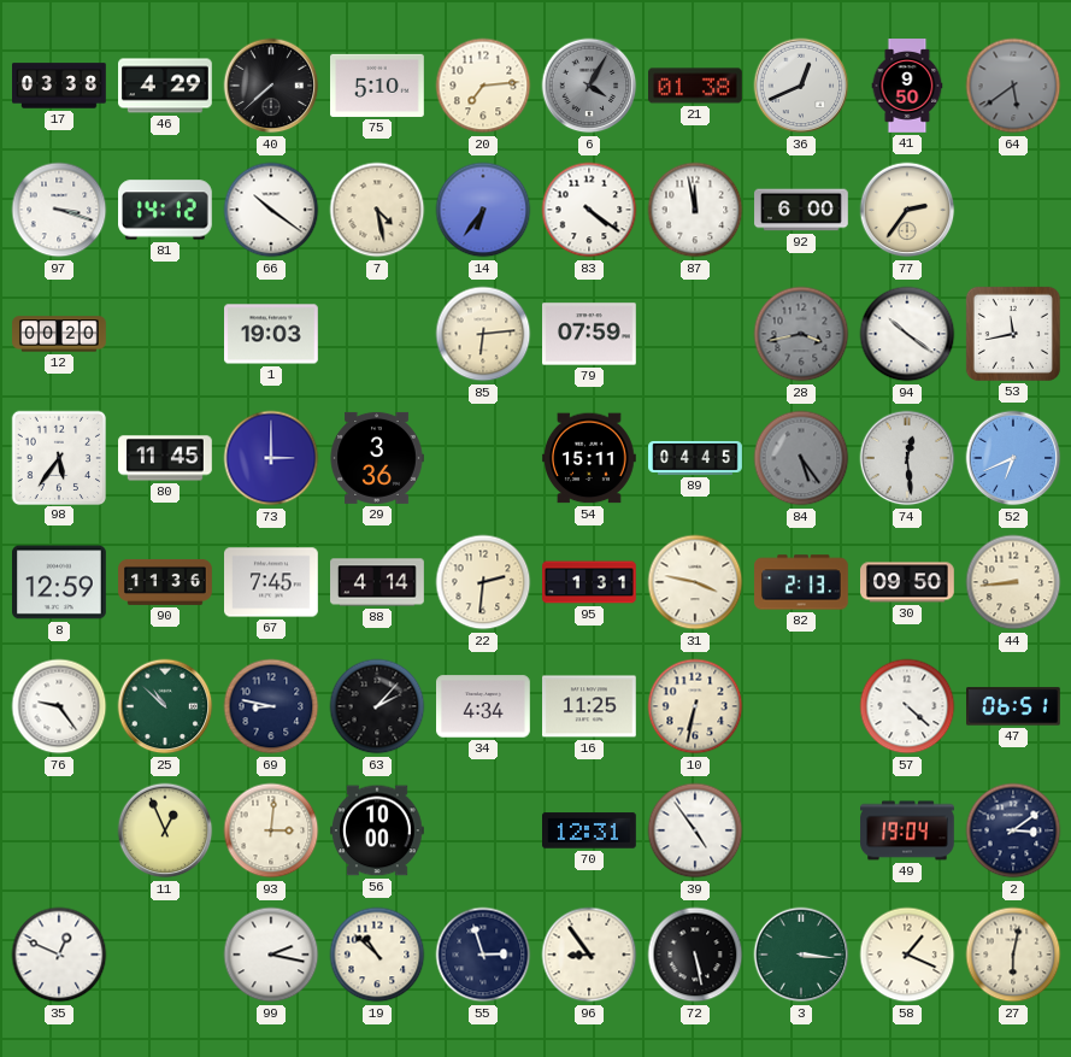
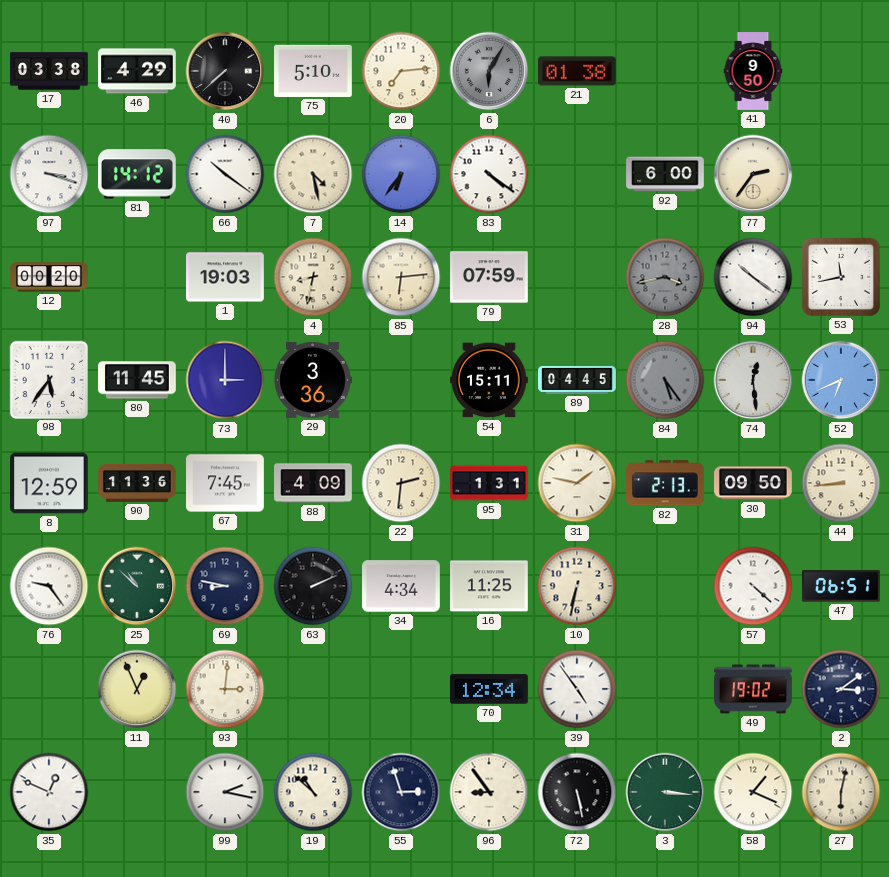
6: 4:05 -> 6:05
36: 12:41 -> none
64: 5:39 -> none
87: 11:58 -> none
4: none -> 8:32
88: 4:14 -> 4:09
31: 3:47 -> 1:47
63: 2:07 -> 2:11
56: 10:00 -> none
70: 12:31 -> 12:34
49: 19:04 -> 19:02
